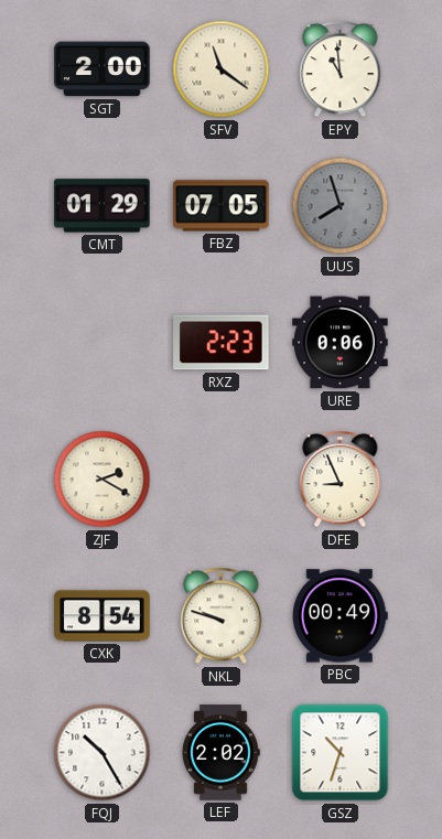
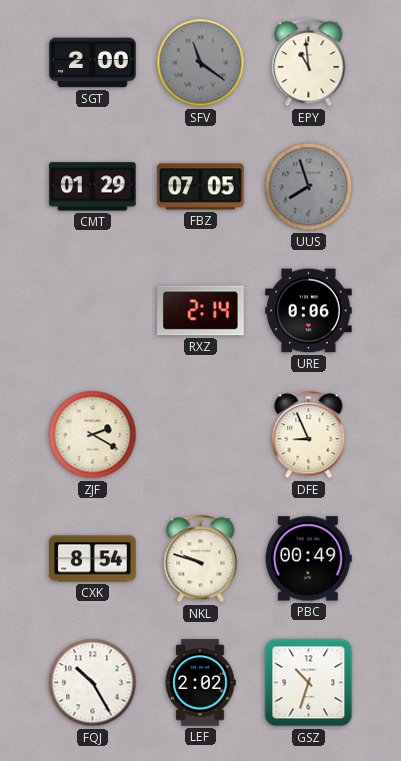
SFV dial: cream -> grey
RXZ: 2:23 -> 2:14
